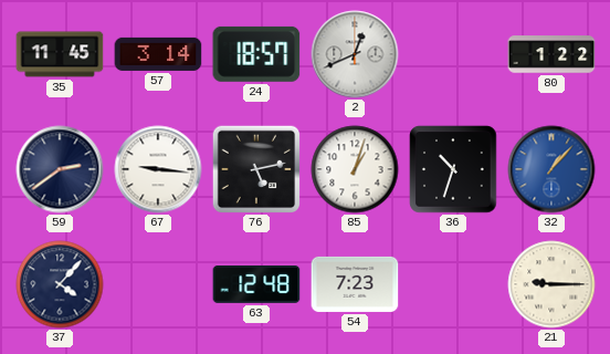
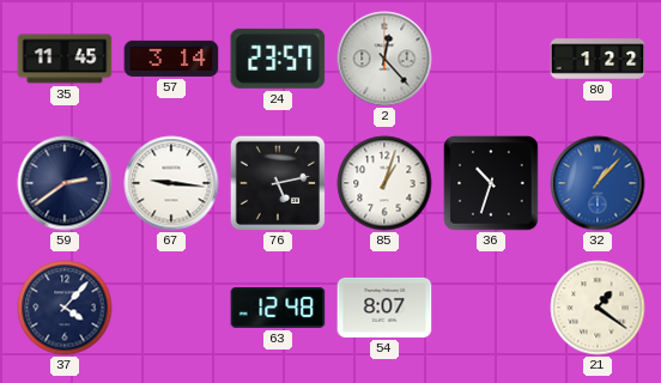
24: 18:57 -> 23:57
2: 12:41 -> 12:23
54: 7:23 -> 8:07
21: 9:15 -> 1:21
